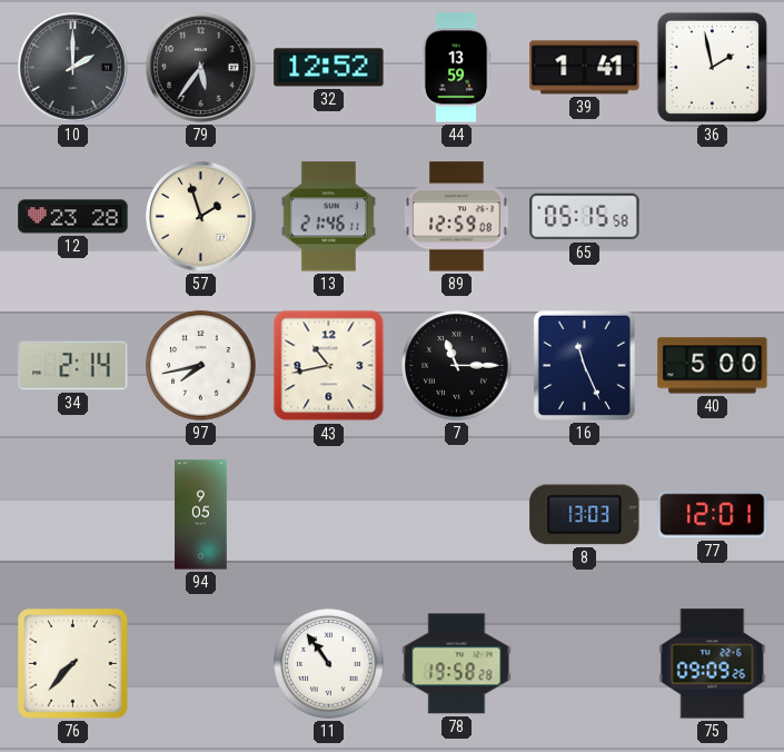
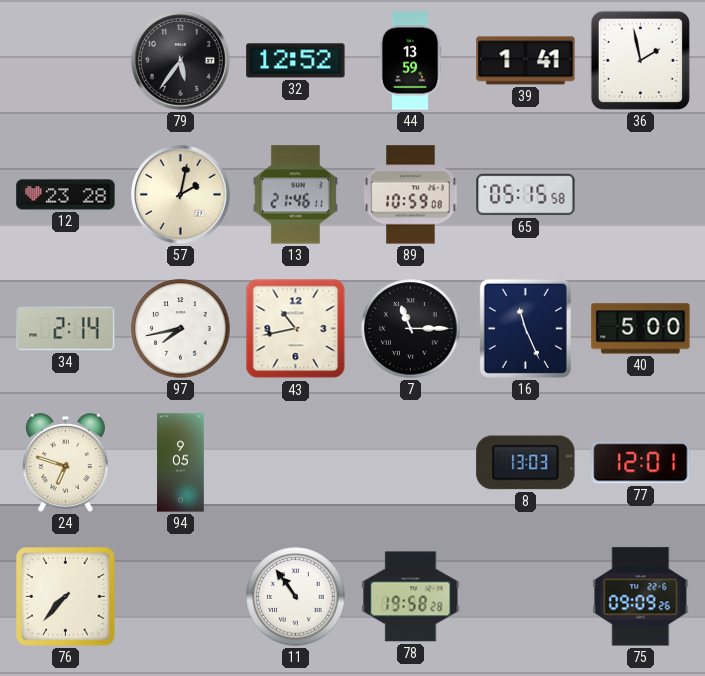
10: 2:00 -> none
57: 1:57 -> 2:02
89: 12:59 -> 10:59
24: none -> 6:48
